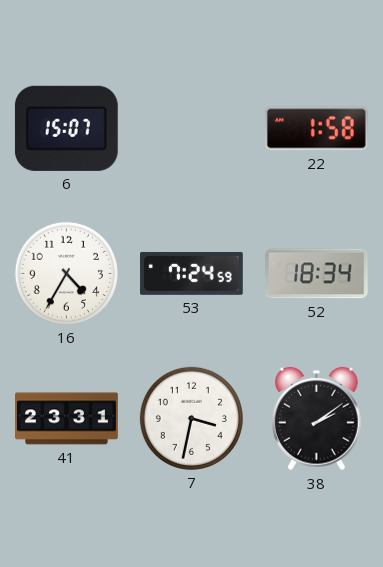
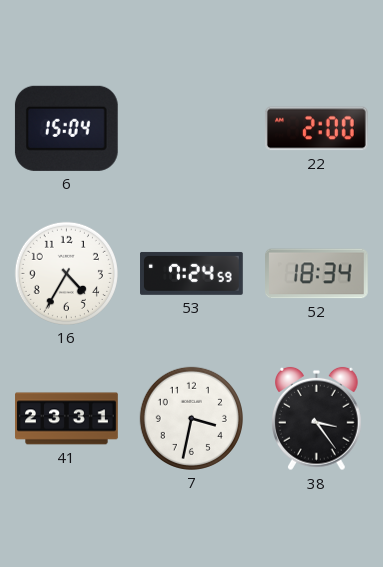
6: 15:07 -> 15:04
22: 1:58 -> 2:00
38: 2:09 -> 3:24
